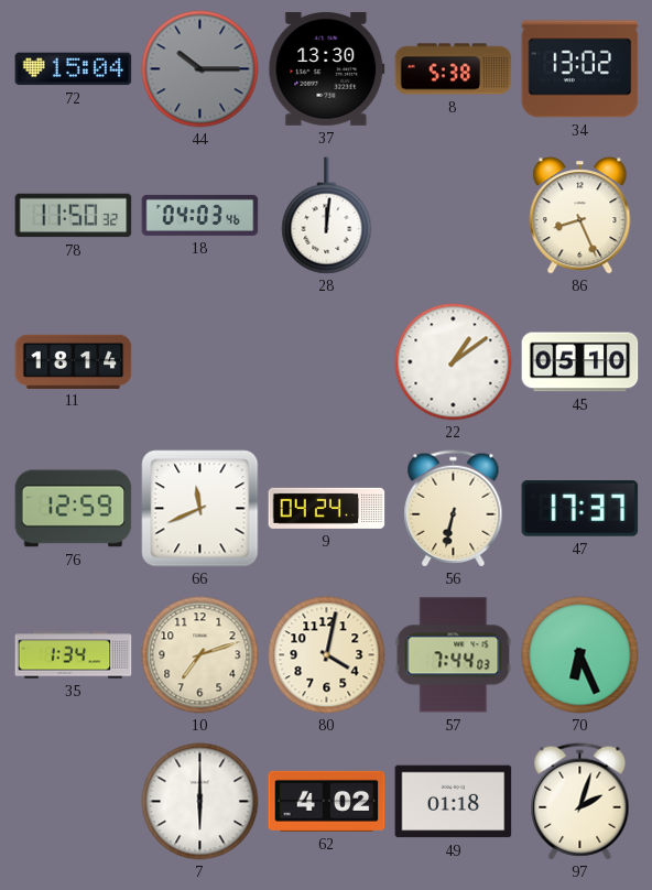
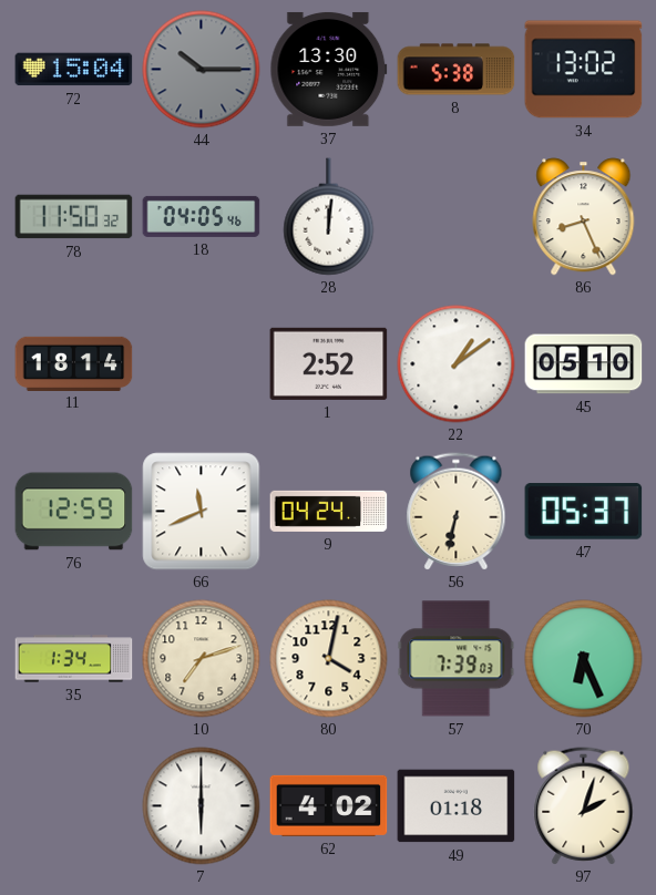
18: 04:03 -> 04:05
1: none -> 2:52
47: 17:37 -> 05:37
57: 7:44 -> 7:39
